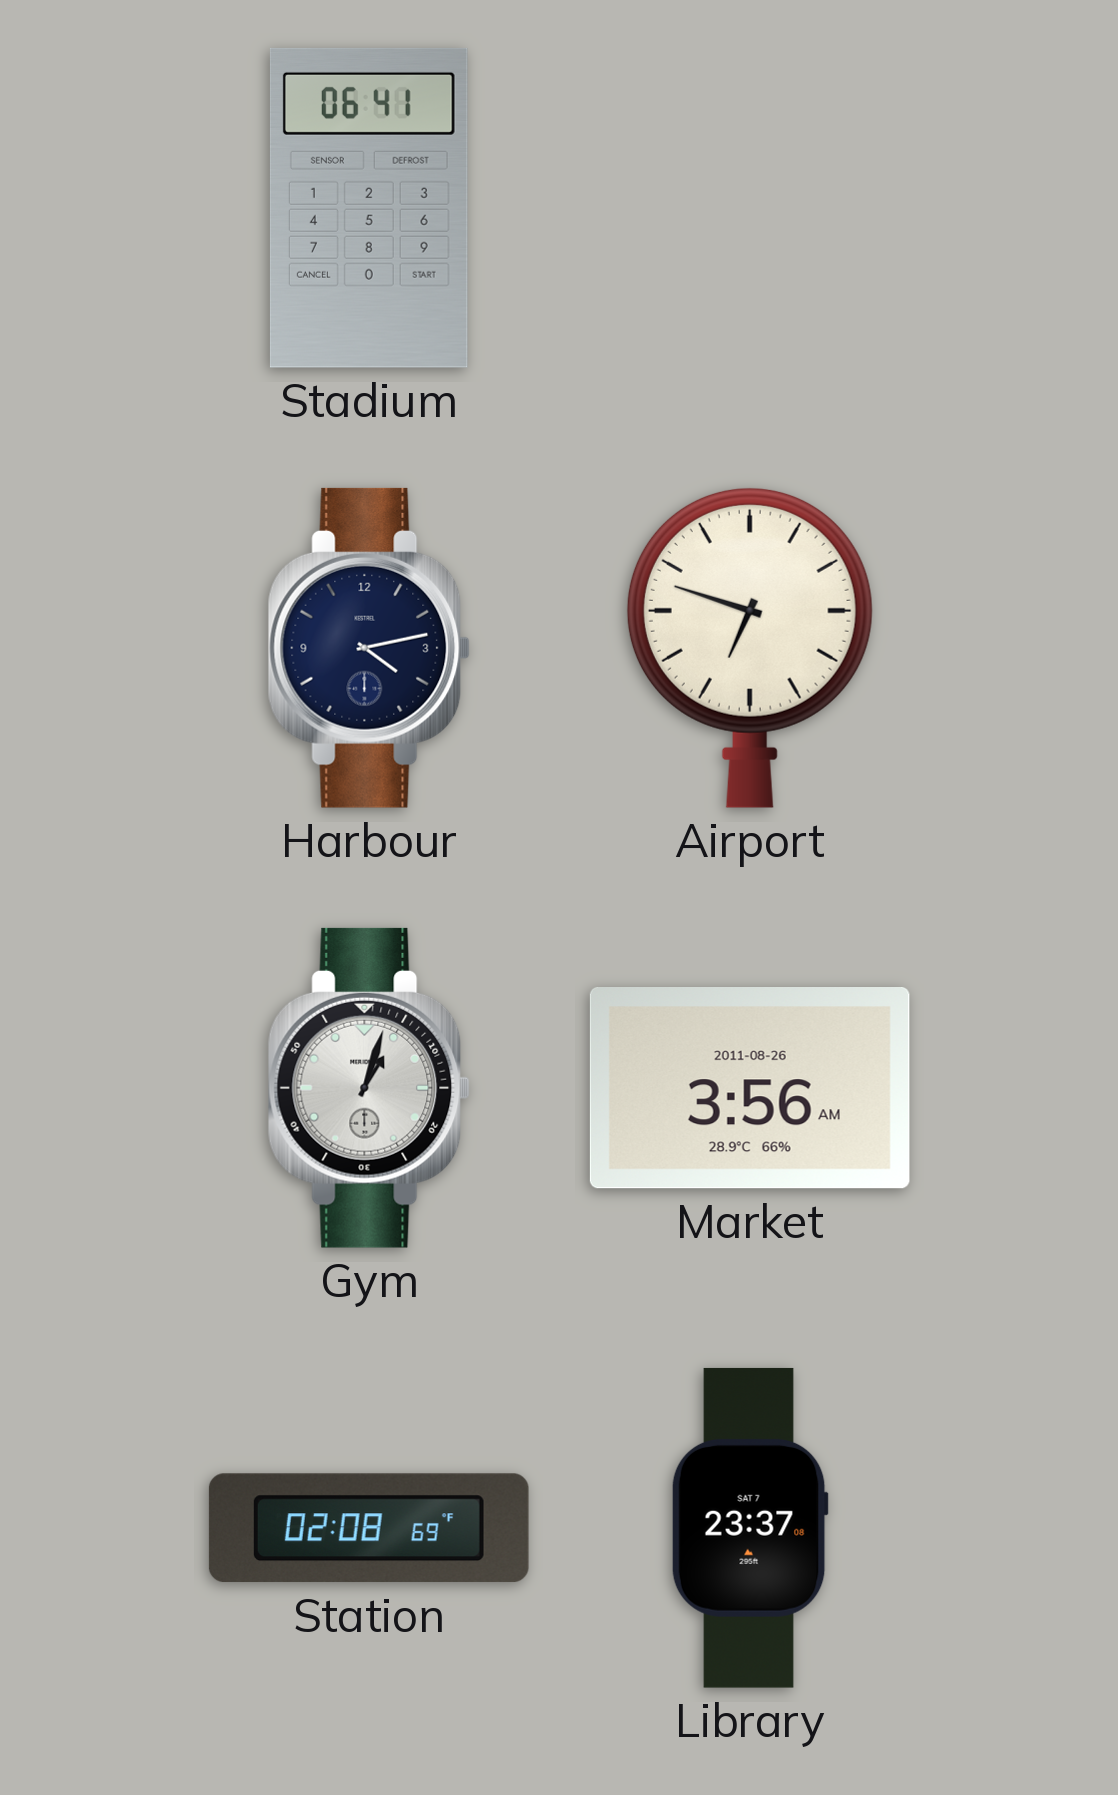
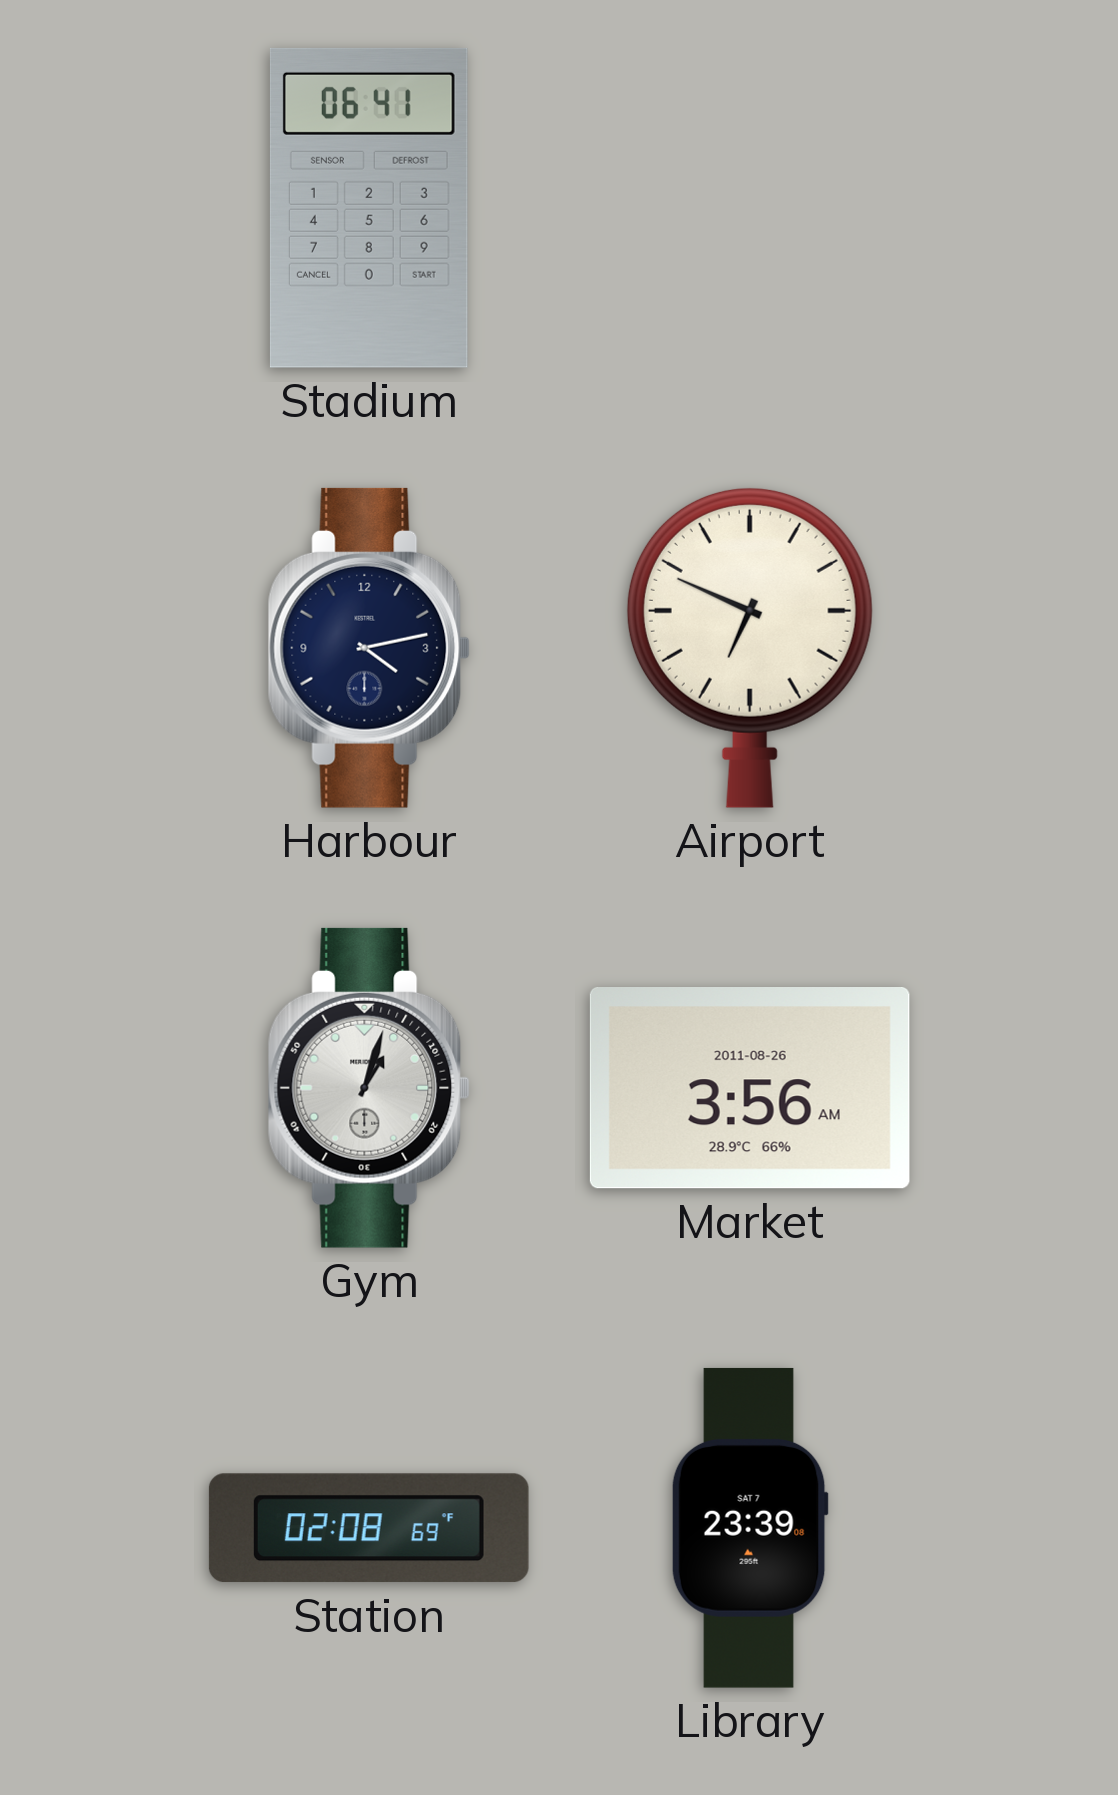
Airport: 6:48 -> 6:49
Library: 23:37 -> 23:39
